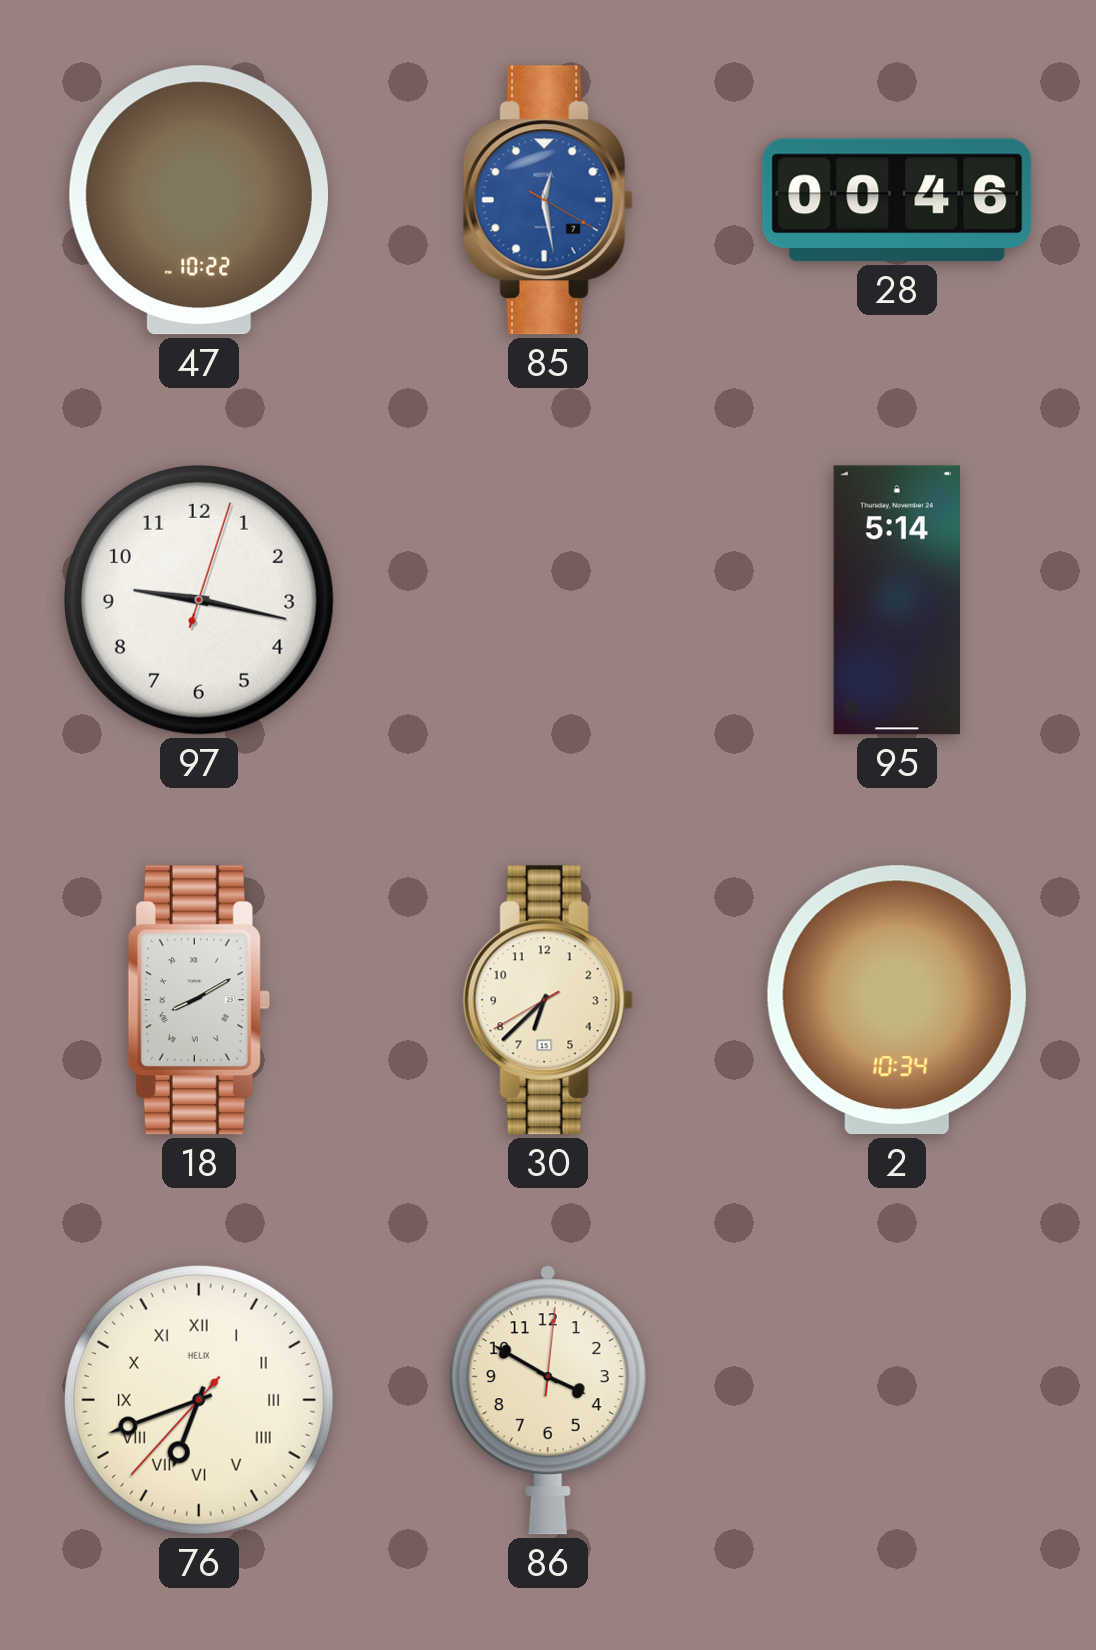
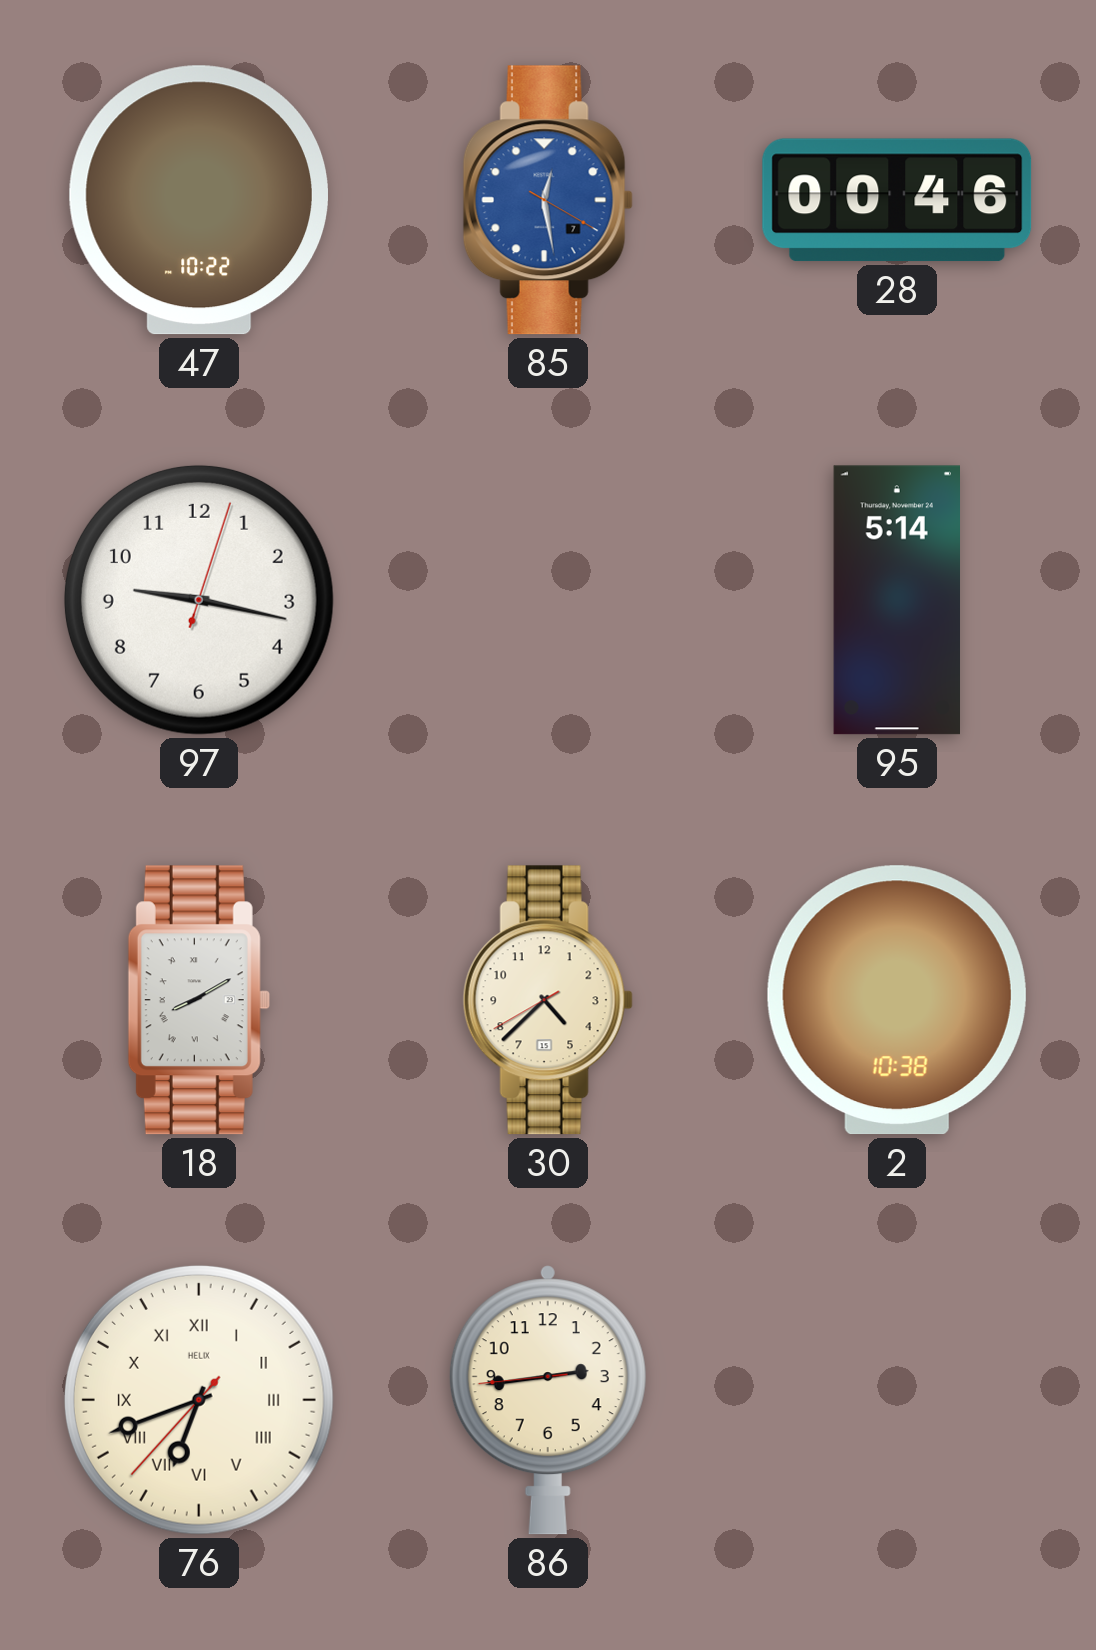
30: 6:37 -> 4:37
2: 10:34 -> 10:38
86: 3:50 -> 2:43
